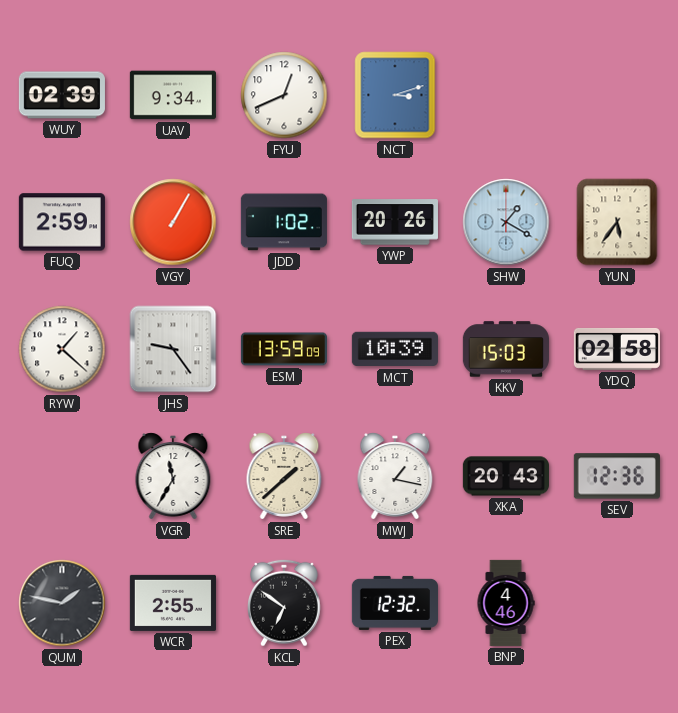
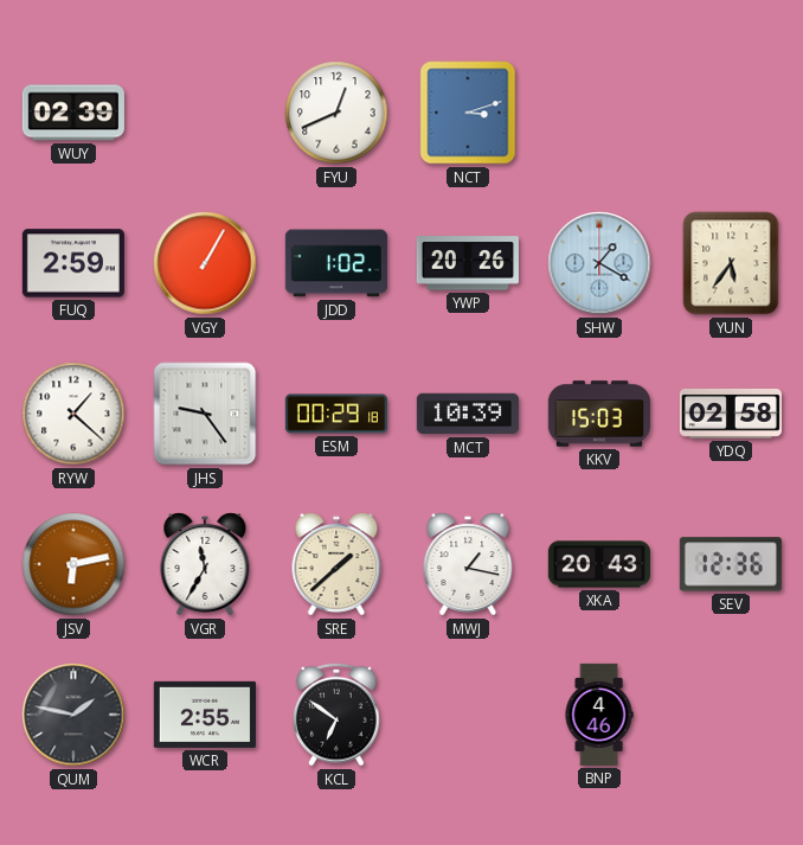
UAV: 9:34 -> none
ESM: 13:59 -> 00:29
JSV: none -> 6:13
PEX: 12:32 -> none
